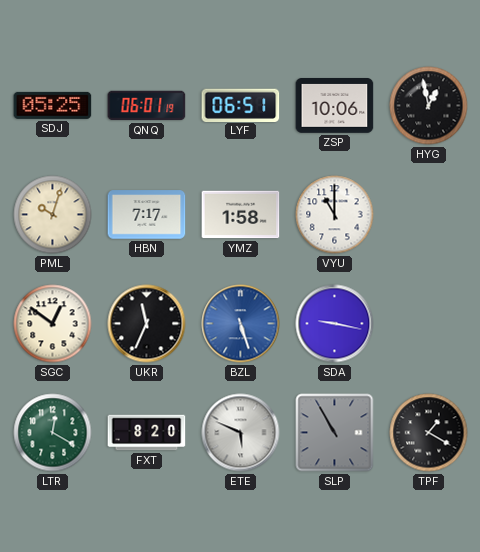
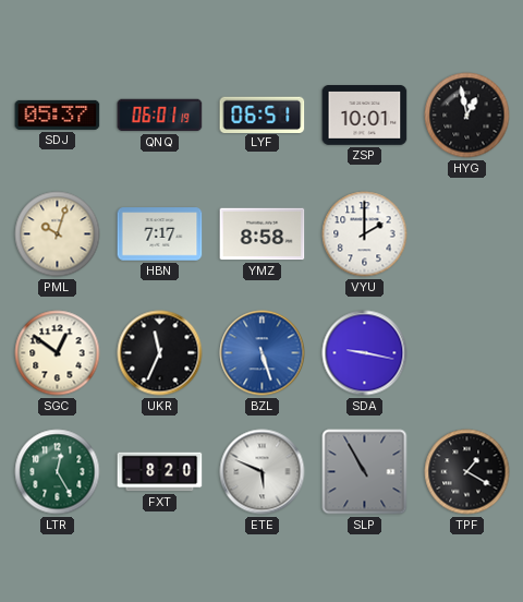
SDJ: 05:25 -> 05:37
ZSP: 10:06 -> 10:01
YMZ: 1:58 -> 8:58
VYU: 11:00 -> 2:00
LTR: 12:20 -> 12:25
